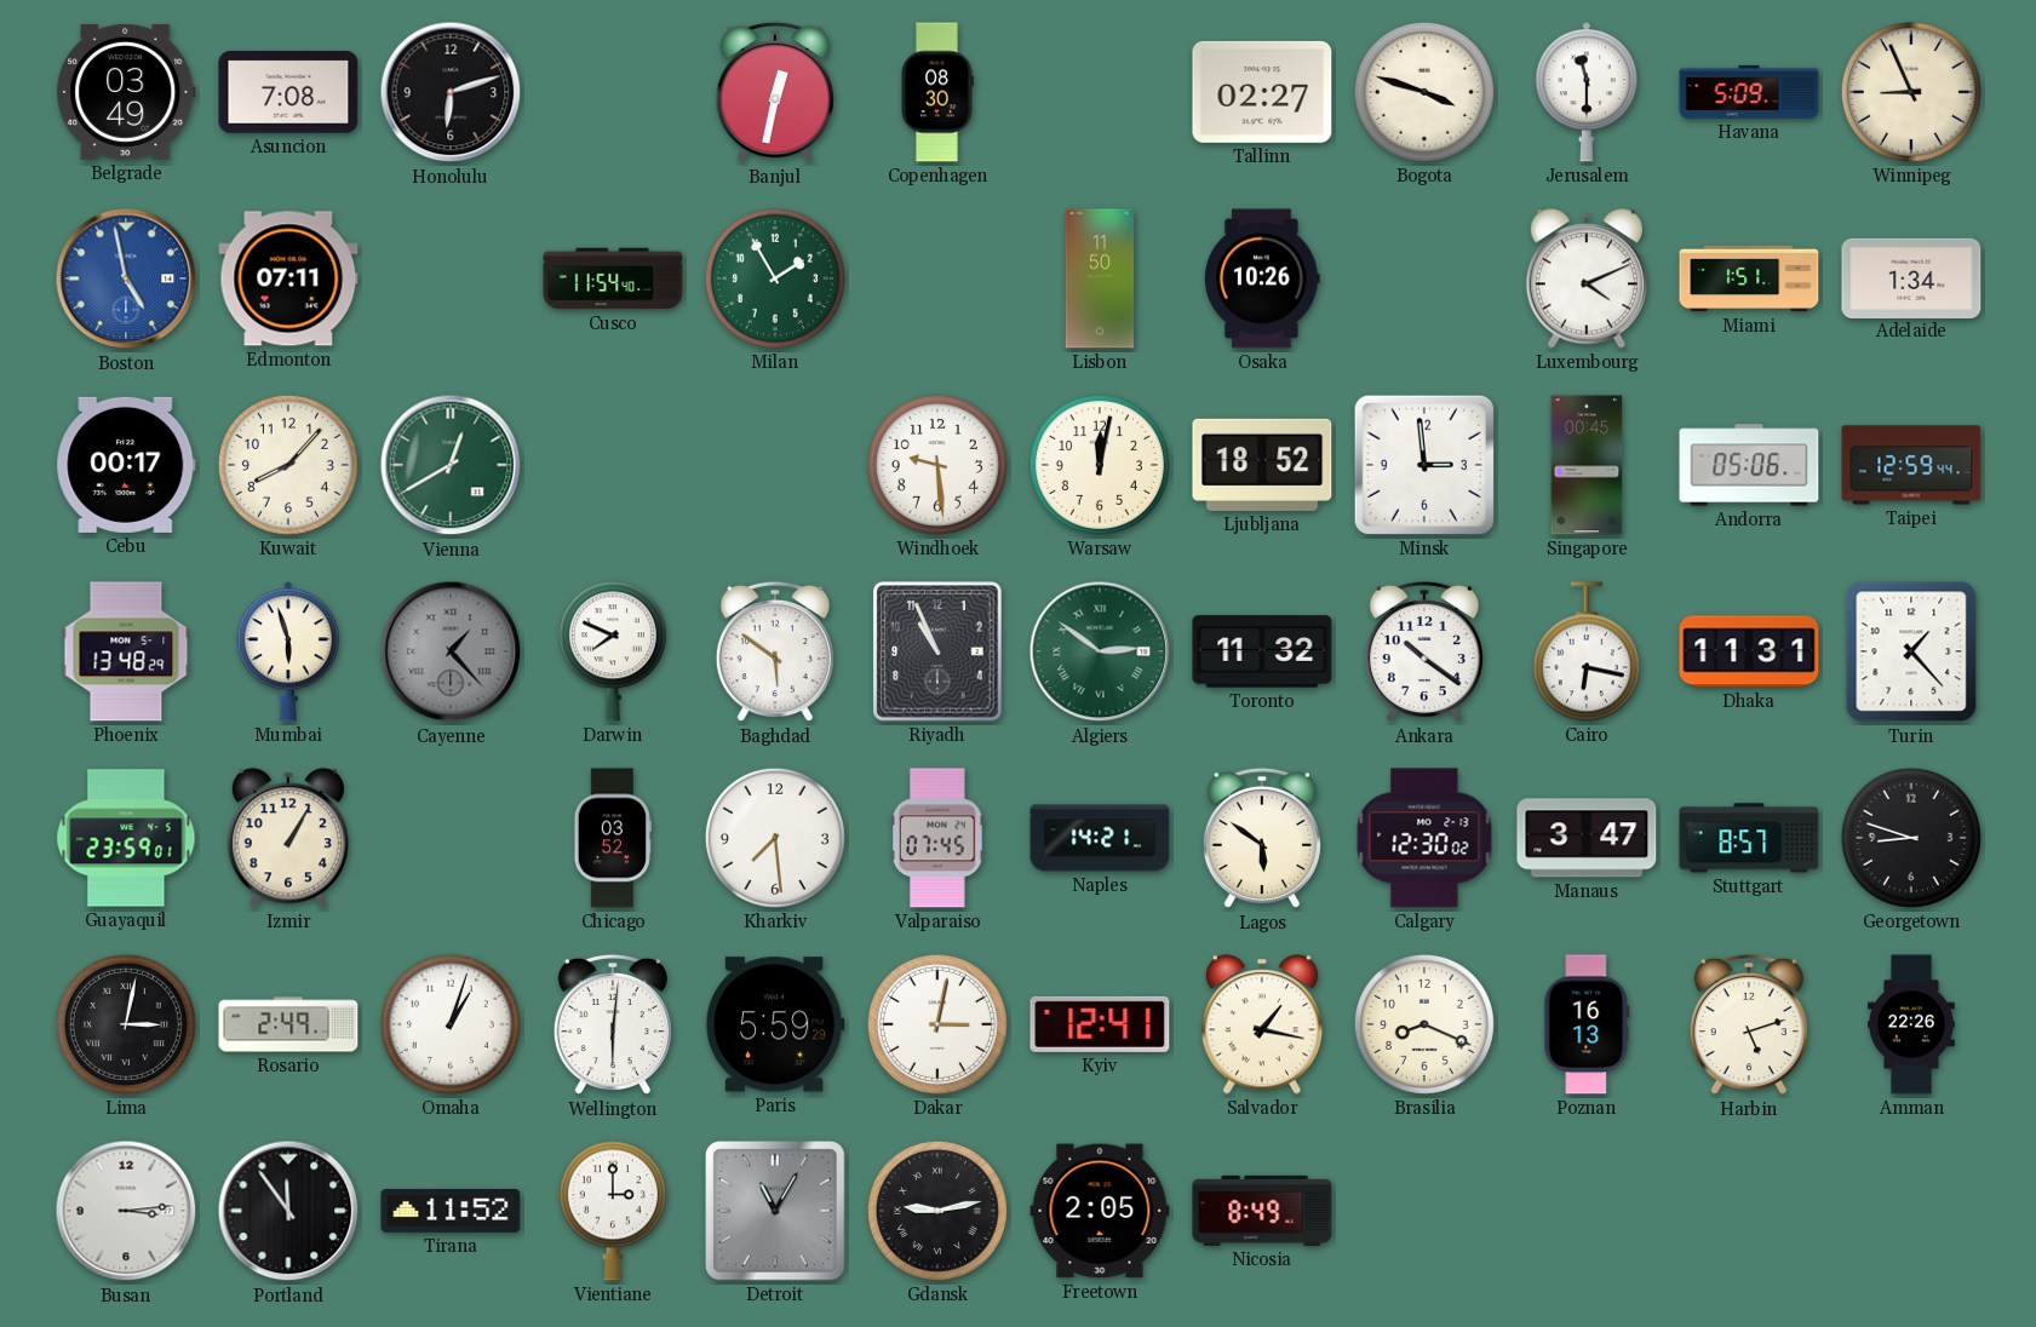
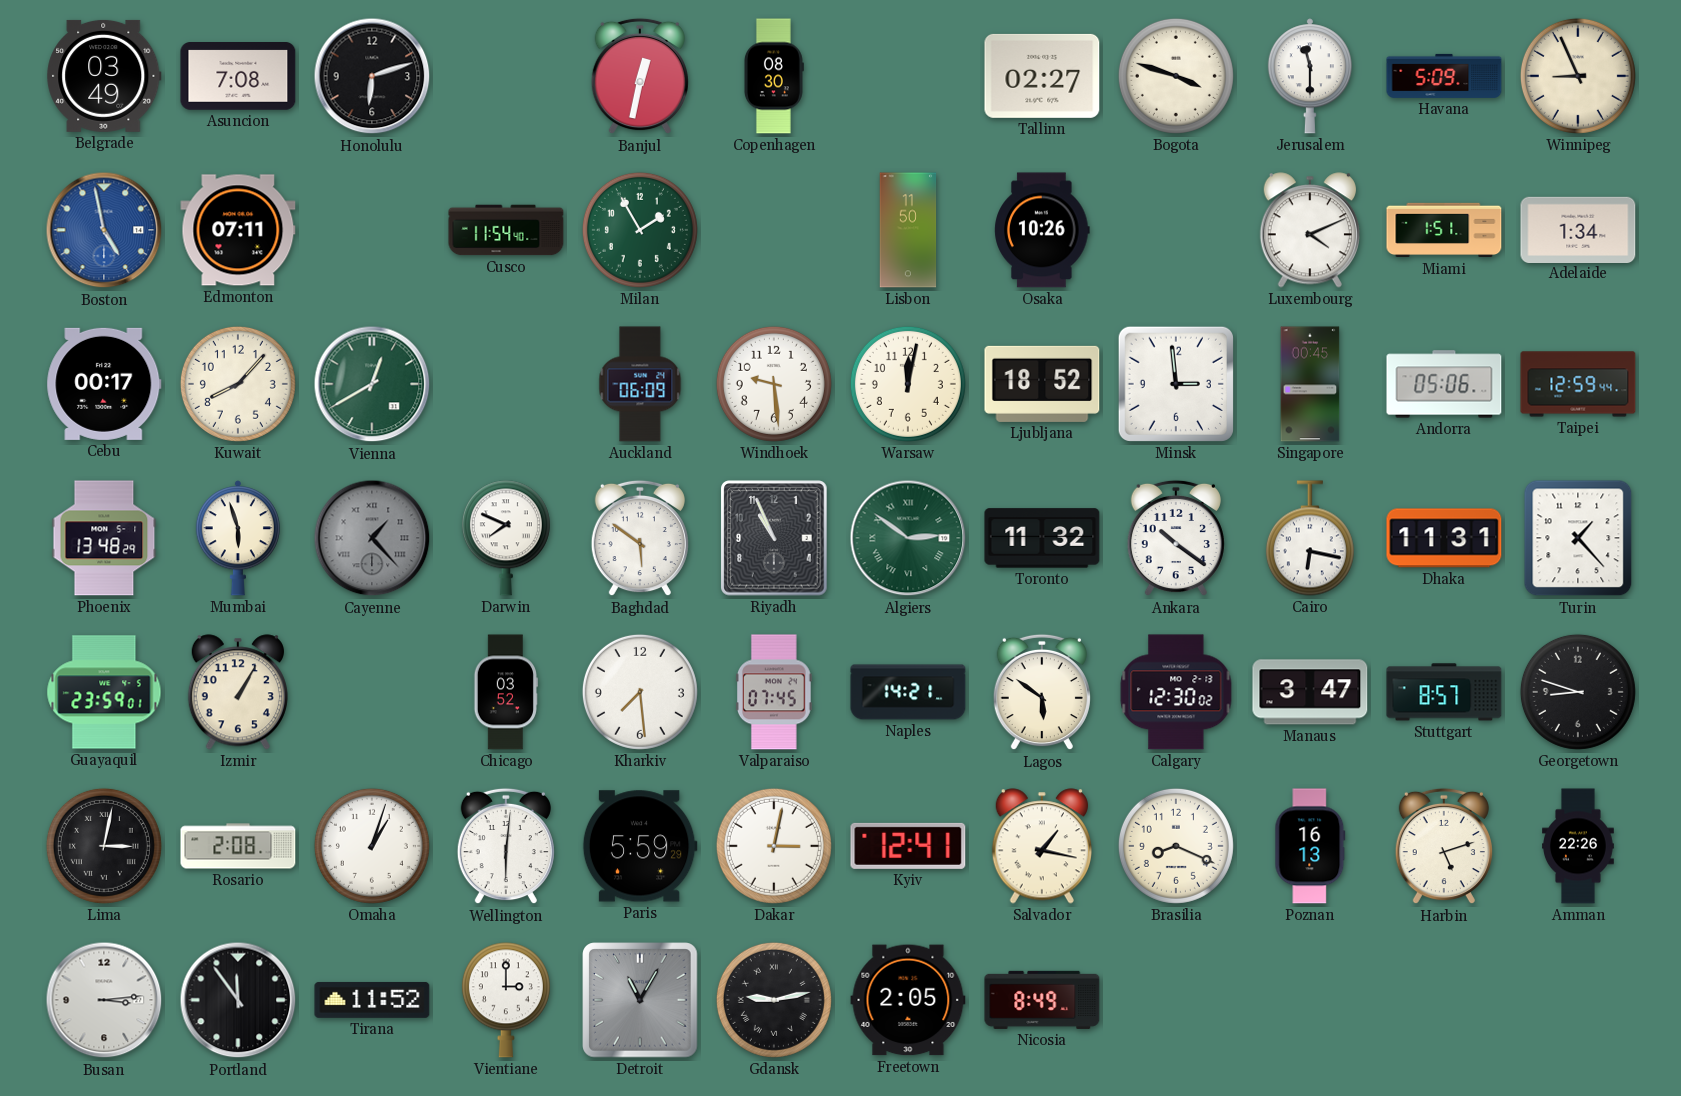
Auckland: none -> 06:09
Rosario: 2:49 -> 2:08
